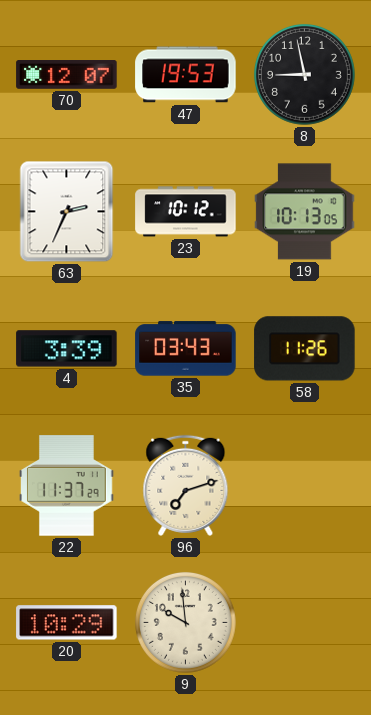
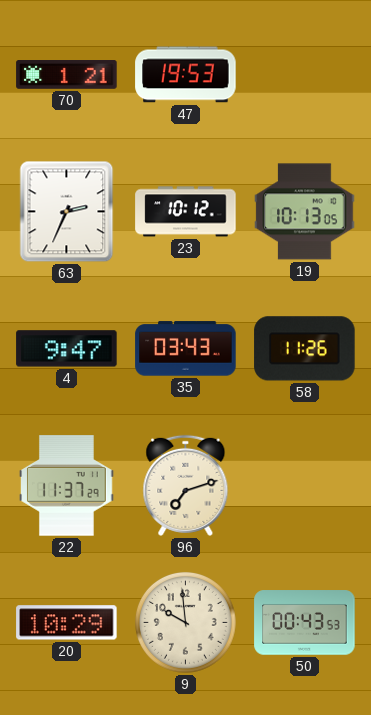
70: 12:07 -> 1:21
8: 8:58 -> none
4: 3:39 -> 9:47
50: none -> 00:43
